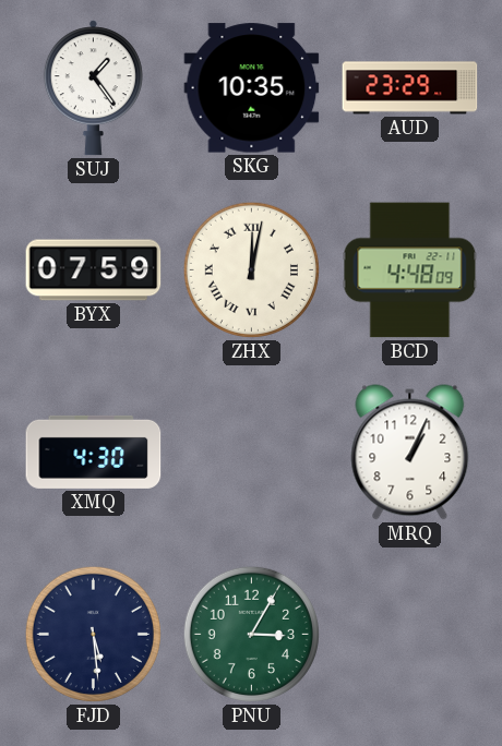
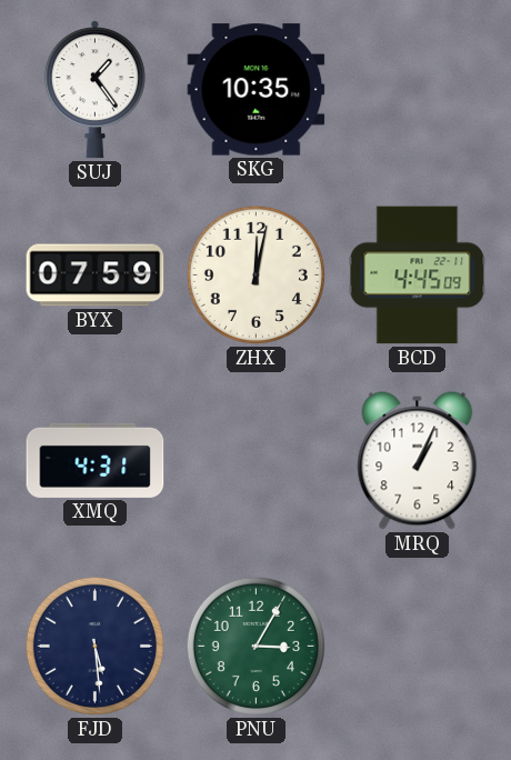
AUD: 23:29 -> none
ZHX numerals: Roman -> Arabic
BCD: 4:48 -> 4:45
XMQ: 4:30 -> 4:31
